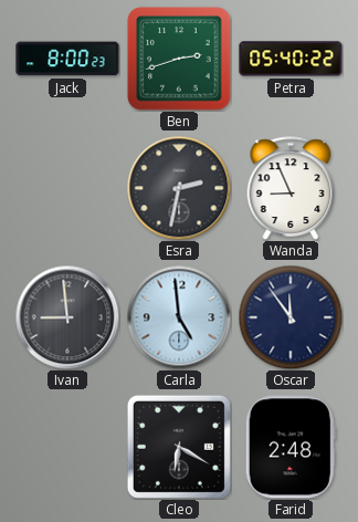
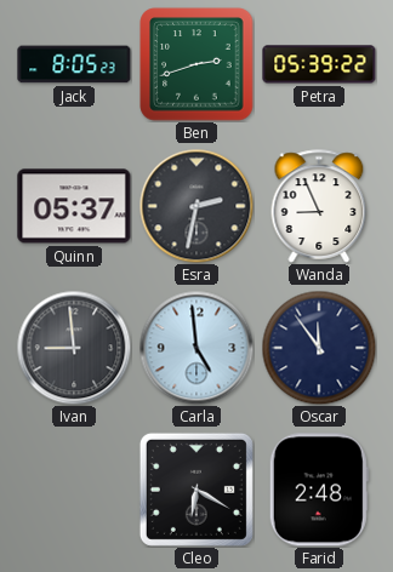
Jack: 8:00 -> 8:05
Petra: 05:40 -> 05:39
Quinn: none -> 05:37
